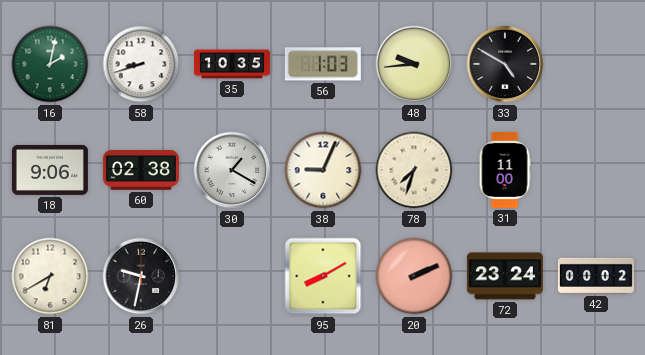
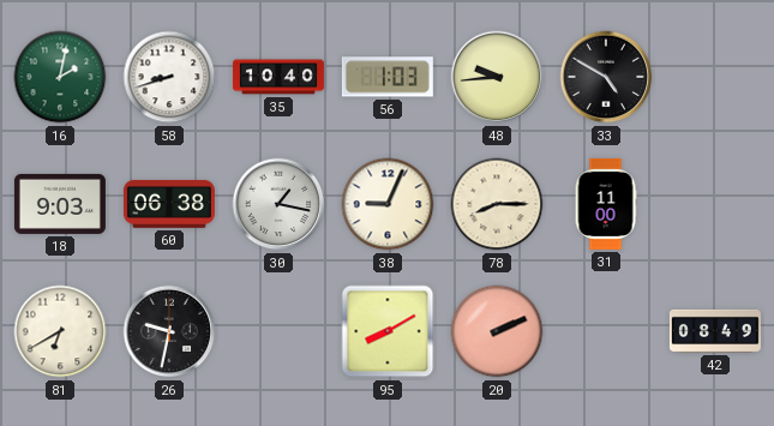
35: 10:35 -> 10:40
18: 9:06 -> 9:03
60: 02:38 -> 06:38
30: 1:20 -> 1:17
78: 7:33 -> 8:15
72: 23:24 -> none
42: 00:02 -> 08:49
